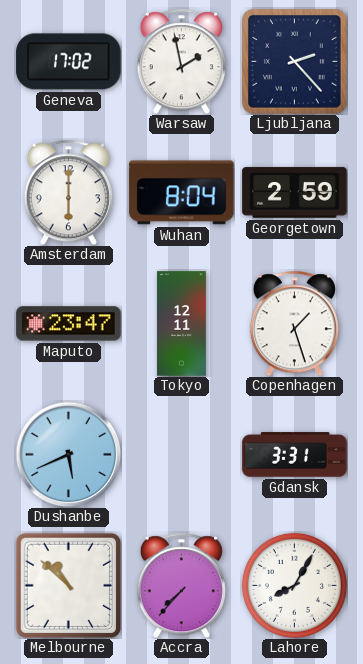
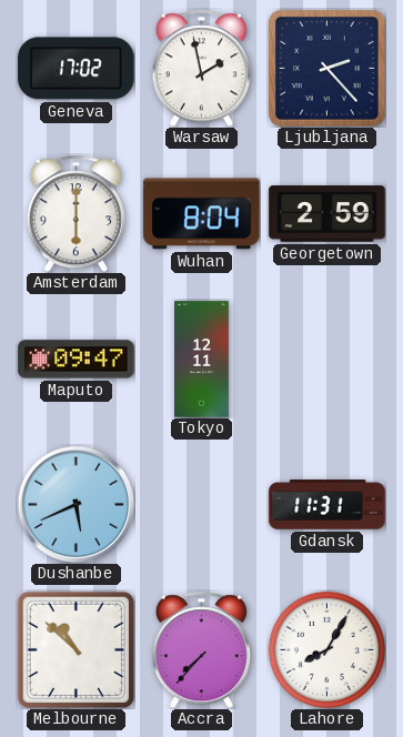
Maputo: 23:47 -> 09:47
Copenhagen: 1:27 -> none
Gdansk: 3:31 -> 11:31
